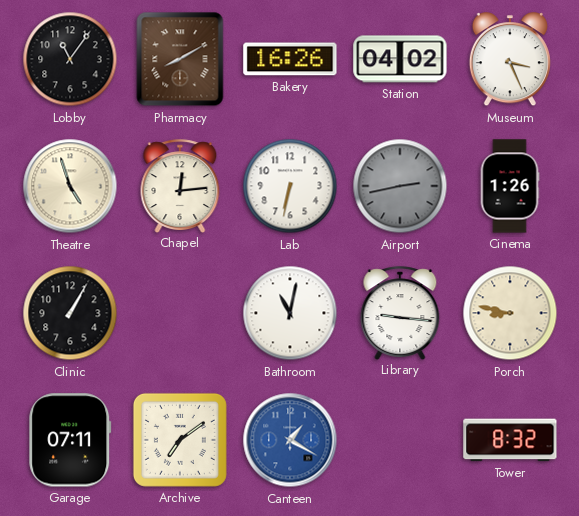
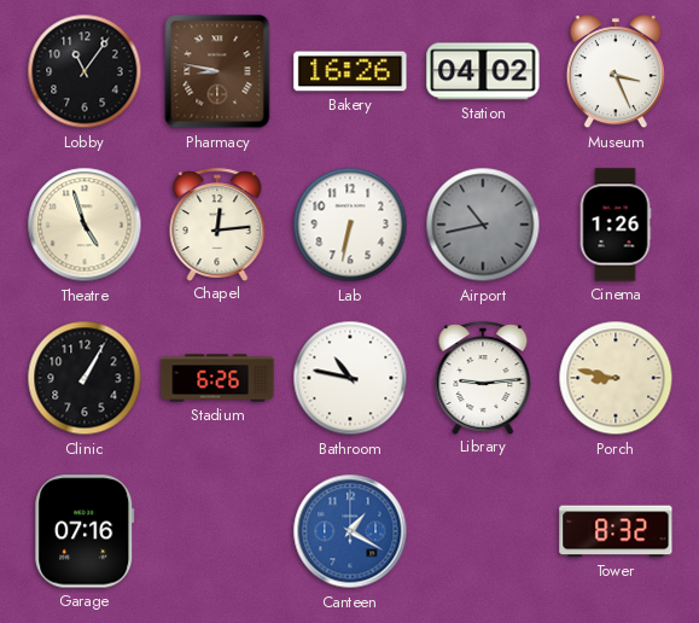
Pharmacy: 8:10 -> 8:47
Airport: 2:43 -> 10:43
Stadium: none -> 6:26
Bathroom: 11:02 -> 10:47
Library: 9:16 -> 9:14
Garage: 07:11 -> 07:16
Archive: 7:09 -> none
